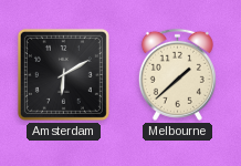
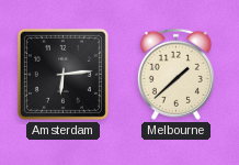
Amsterdam: 6:10 -> 6:14
